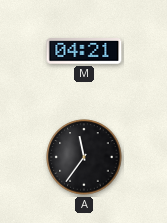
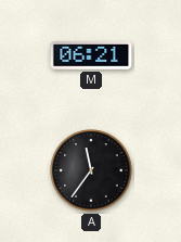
M: 04:21 -> 06:21
